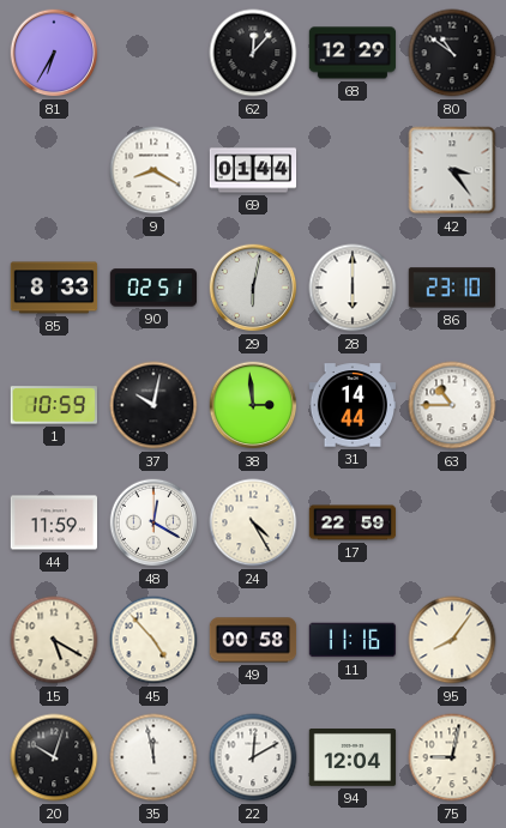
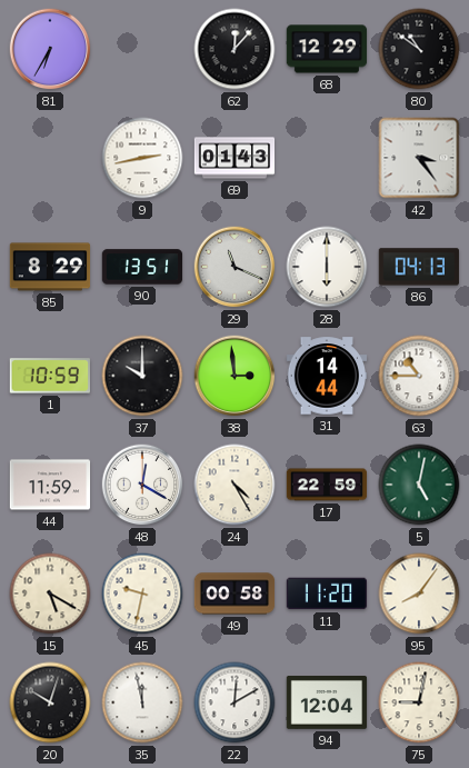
9: 8:20 -> 2:43
69: 01:44 -> 01:43
85: 8:33 -> 8:29
90: 02:51 -> 13:51
29: 6:02 -> 11:19
86: 23:10 -> 04:13
37: 10:02 -> 10:00
5: none -> 5:02
45: 4:53 -> 9:32
11: 11:16 -> 11:20
